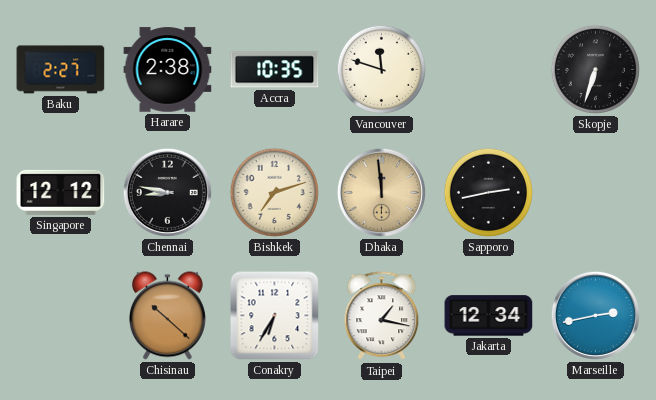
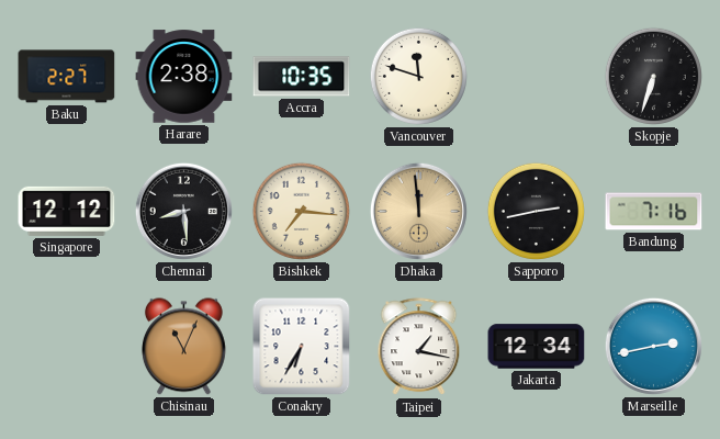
Chennai: 8:47 -> 8:29
Bishkek: 7:12 -> 7:16
Bandung: none -> 7:16
Chisinau: 10:22 -> 11:04
